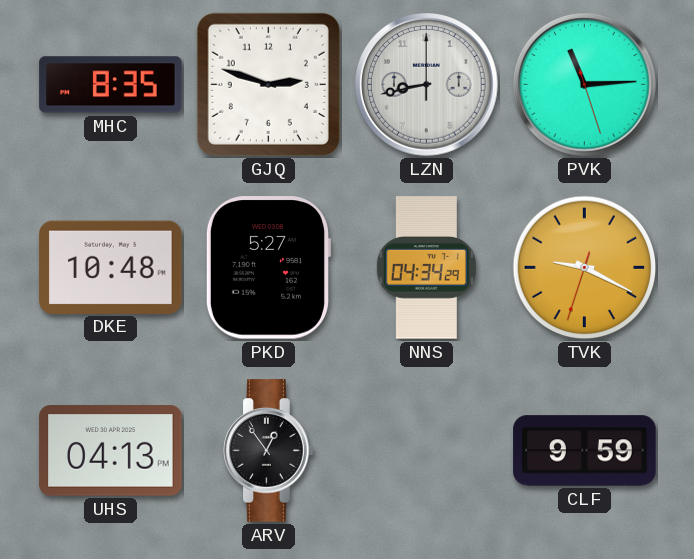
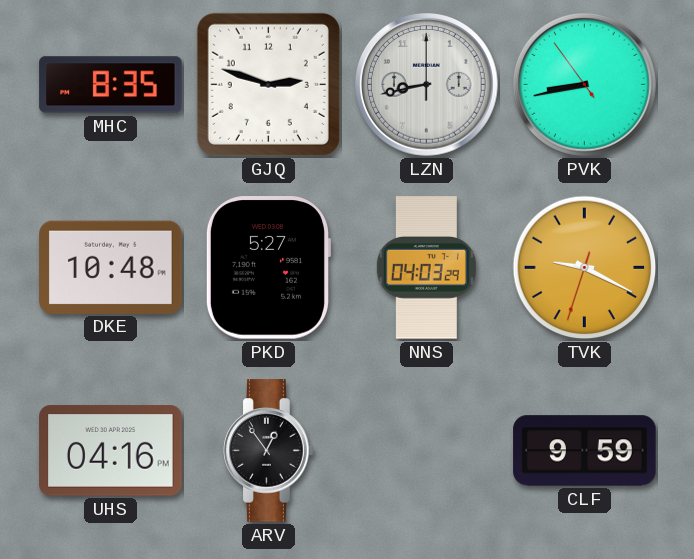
PVK: 11:14 -> 8:42
NNS: 04:34 -> 04:03
UHS: 04:13 -> 04:16
